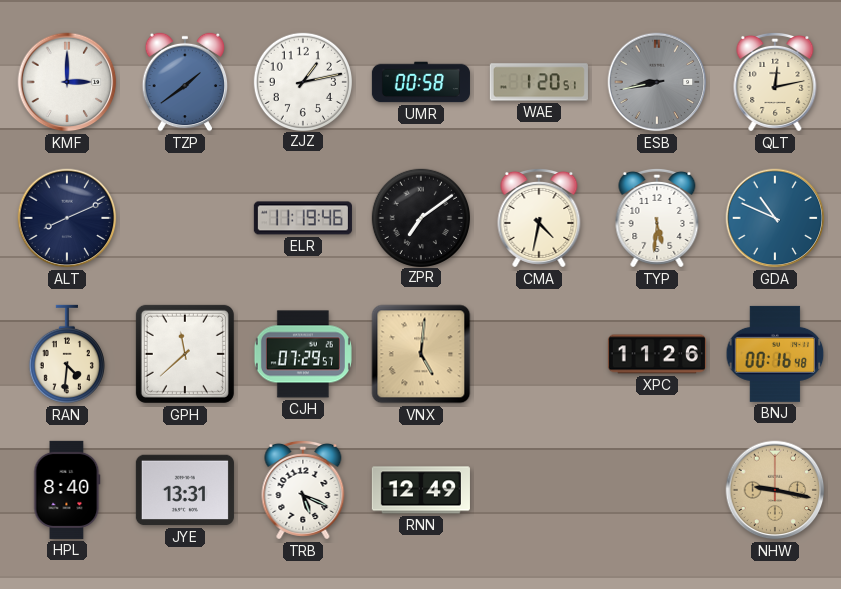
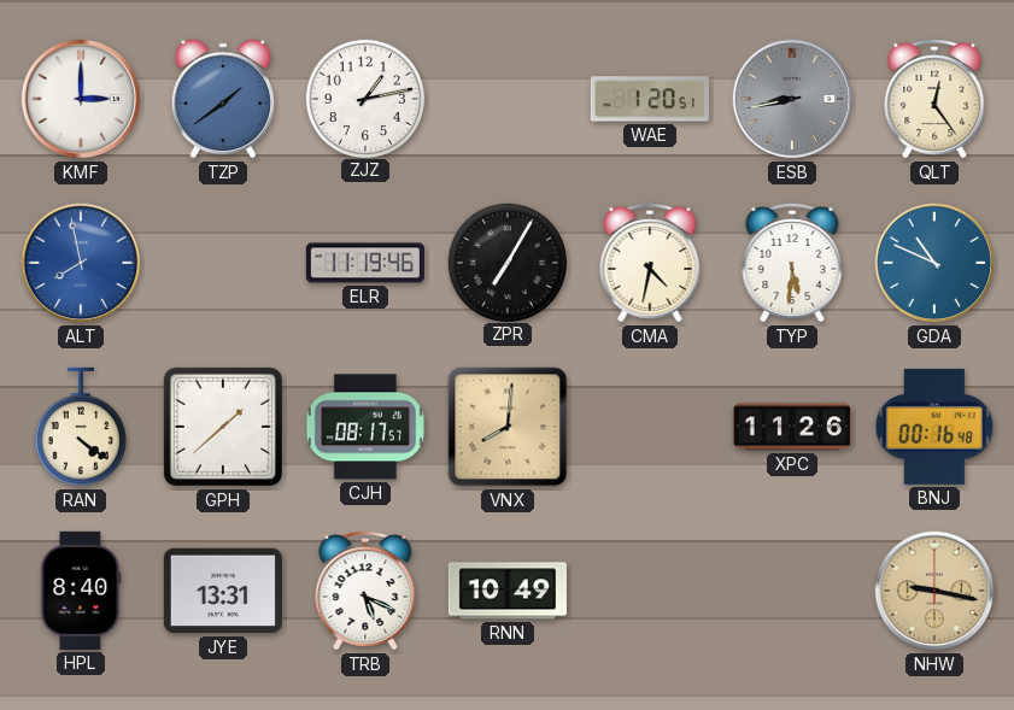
UMR: 00:58 -> none
QLT: 12:13 -> 12:24
ALT: 8:11 -> 7:58
ALT dial: navy -> blue
ZPR: 7:09 -> 7:05
RAN: 4:31 -> 4:21
GPH: 11:38 -> 1:38
CJH: 07:29 -> 08:17
VNX: 5:01 -> 8:01
RNN: 12:49 -> 10:49
